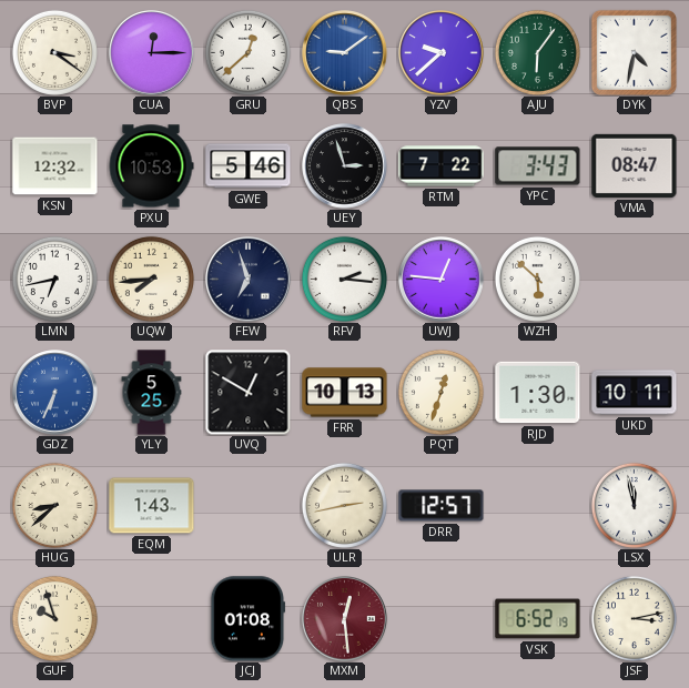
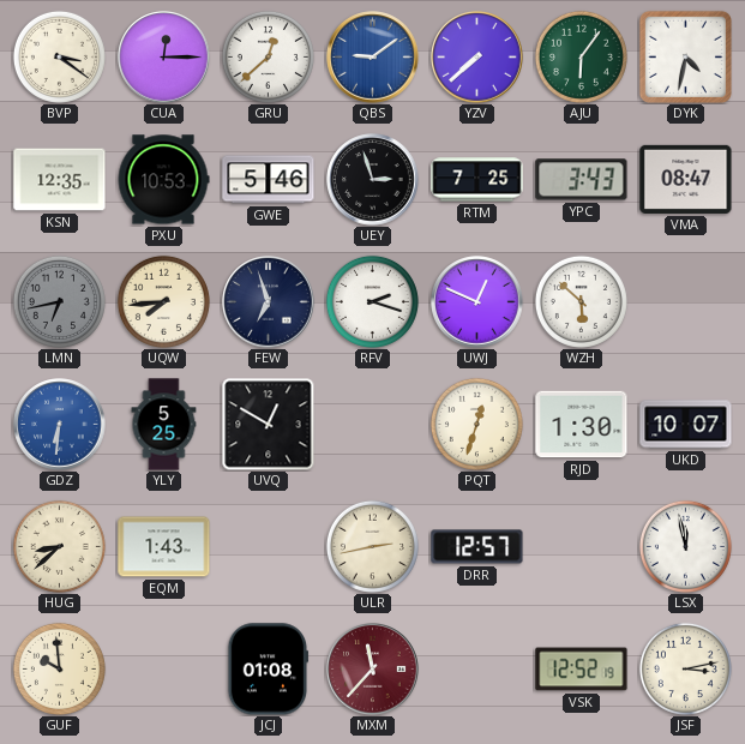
YZV: 9:38 -> 7:38
KSN: 12:32 -> 12:35
RTM: 7:22 -> 7:25
LMN dial: white -> grey
RFV: 2:16 -> 2:18
UWJ: 12:46 -> 12:49
GDZ: 6:34 -> 6:31
FRR: 10:13 -> none
UKD: 10:11 -> 10:07
GUF: 9:57 -> 9:59
MXM: 12:29 -> 11:37
VSK: 6:52 -> 12:52
